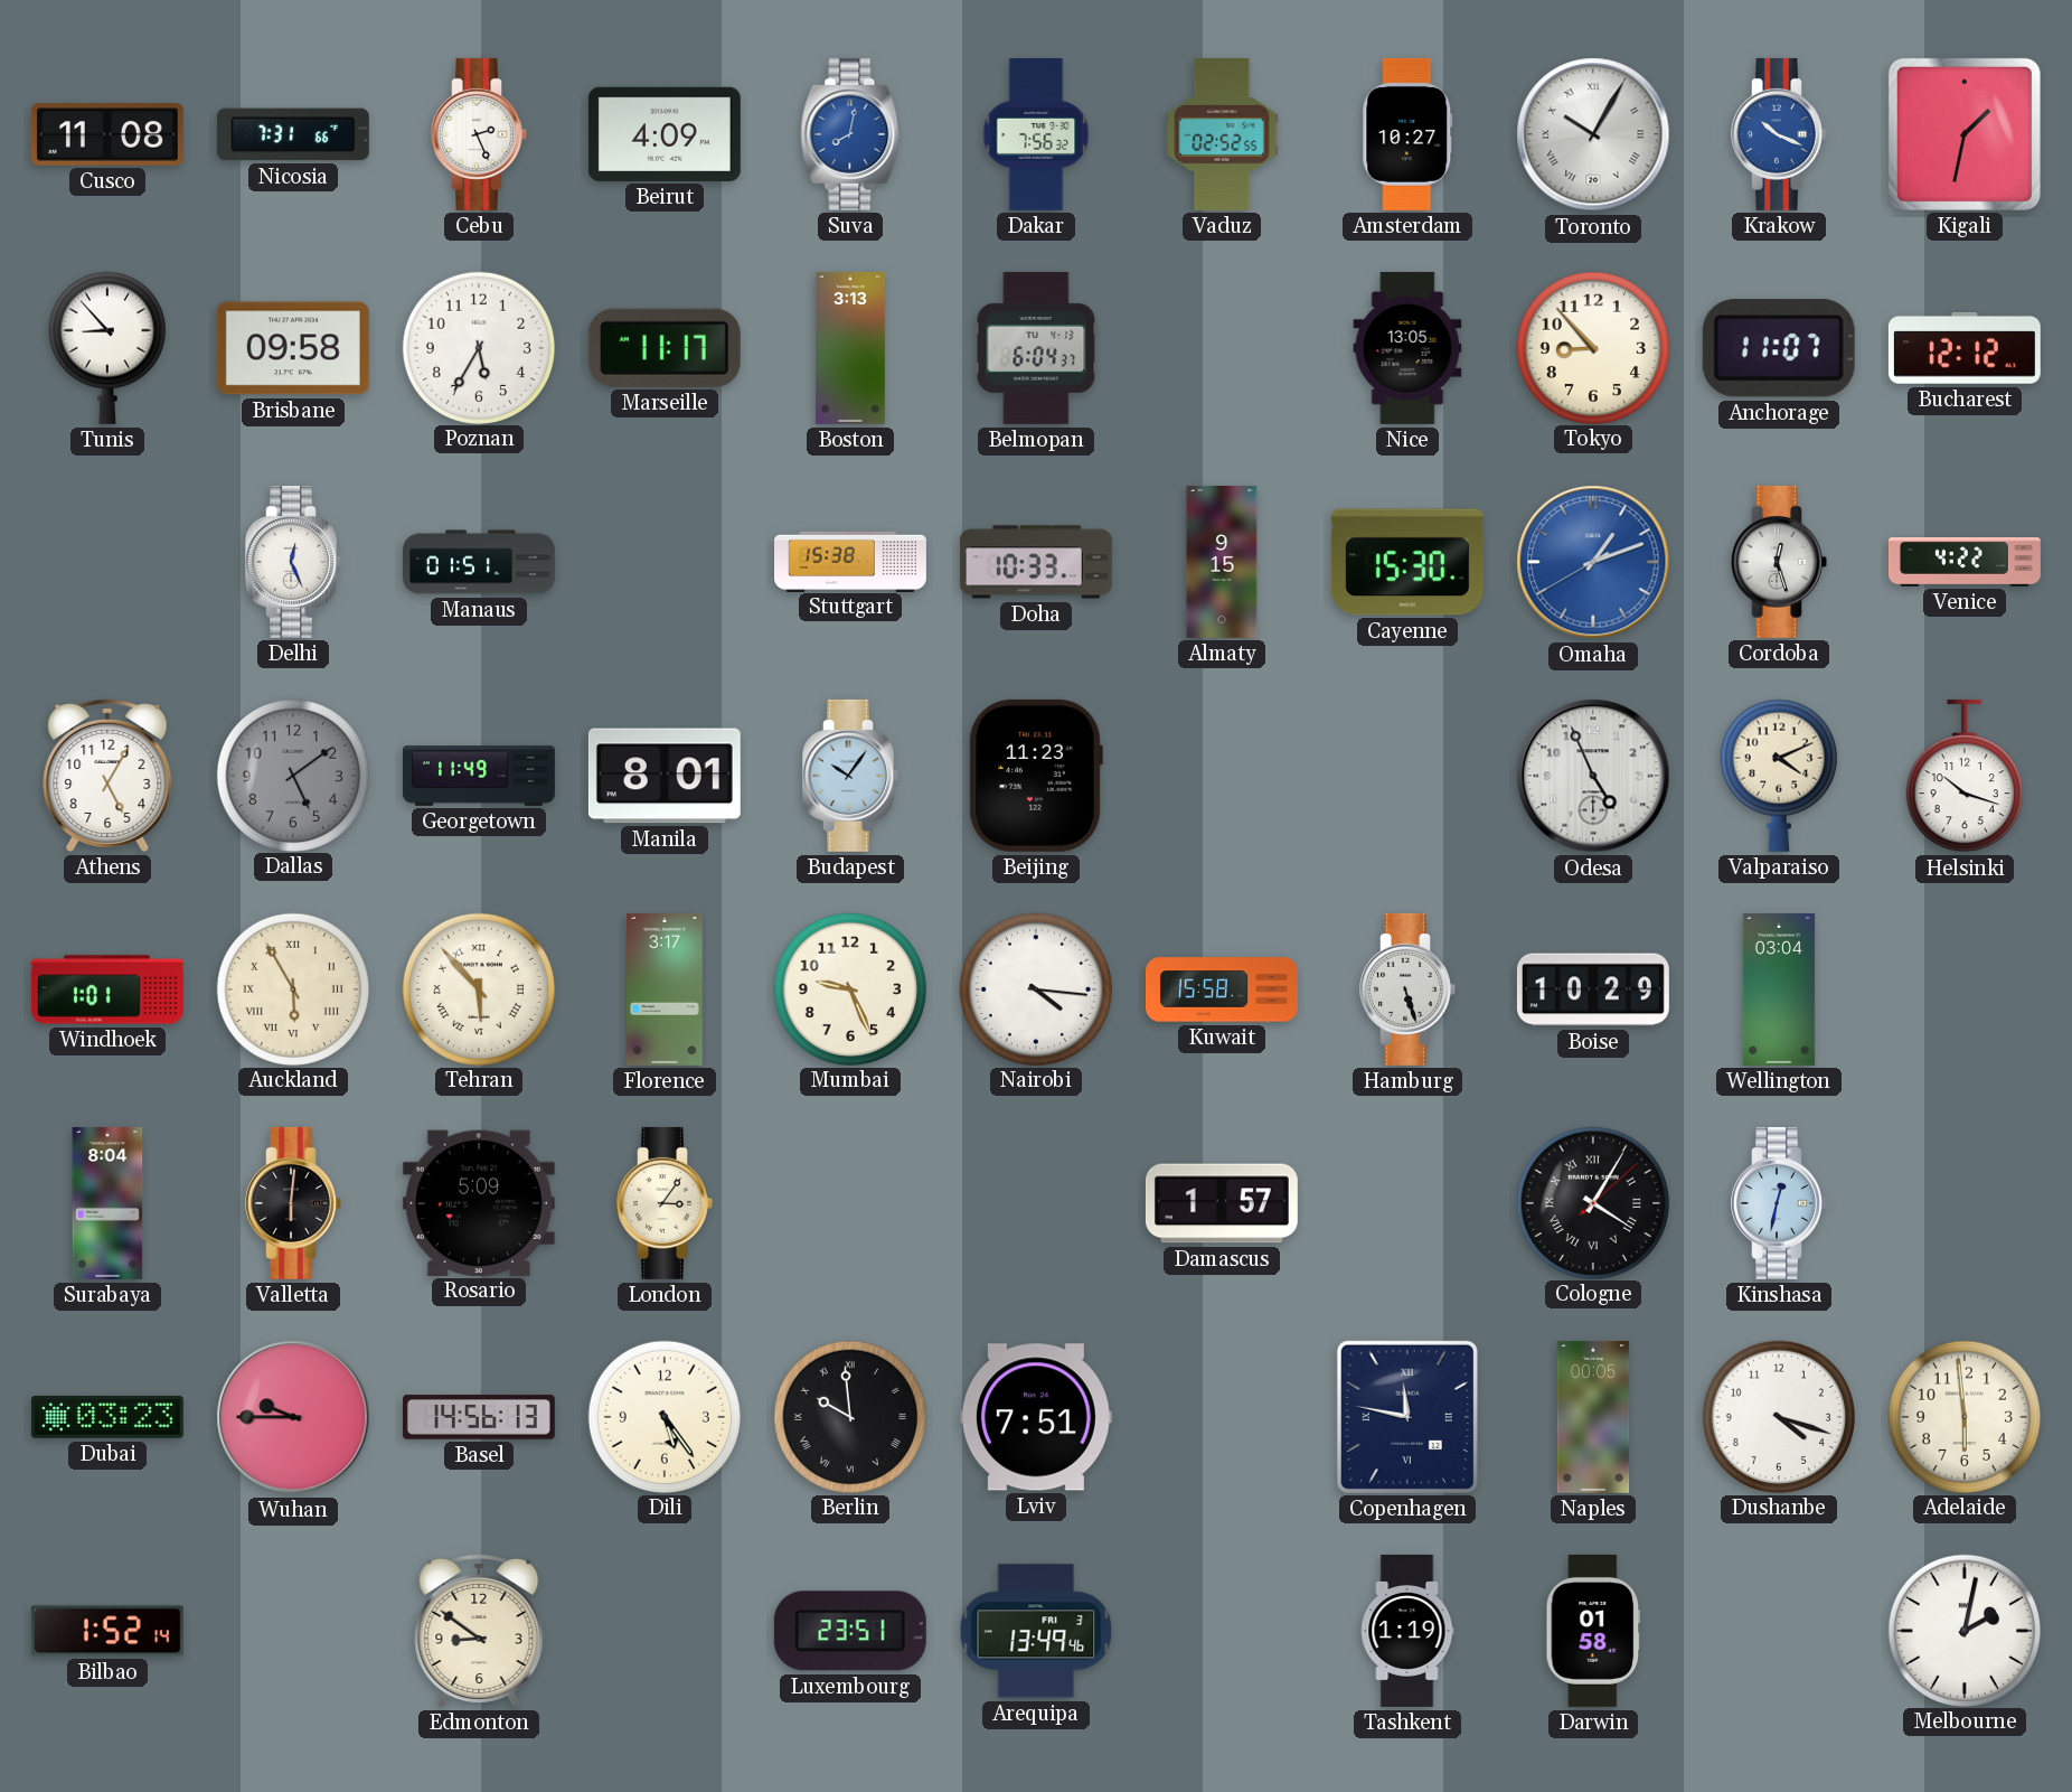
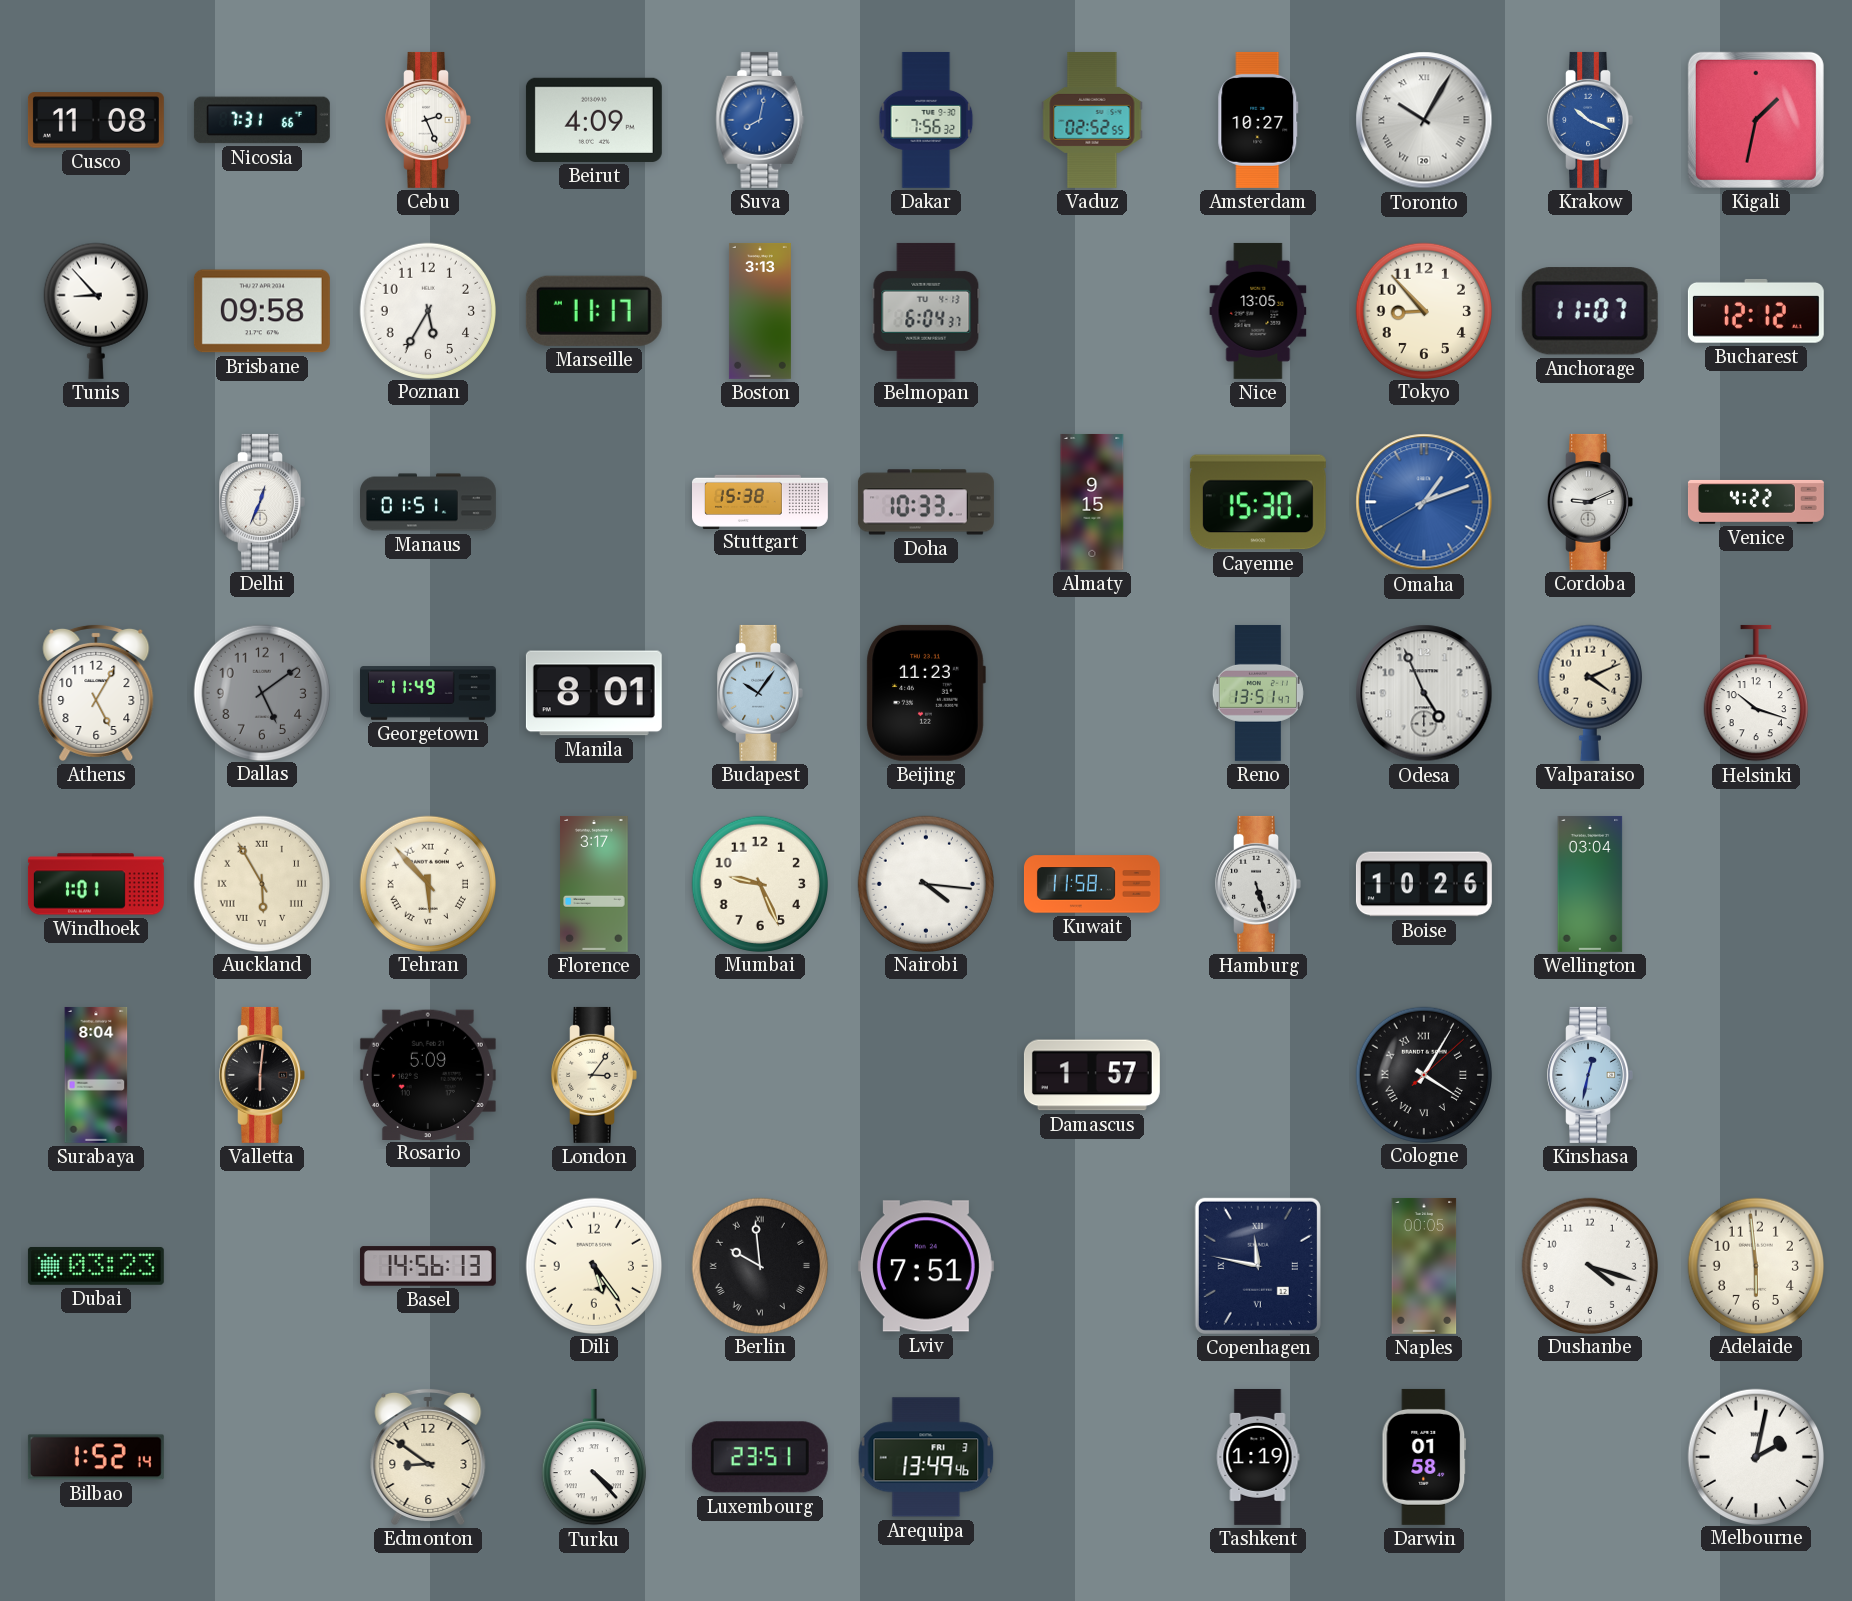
Delhi: 12:26 -> 12:34
Cordoba: 12:27 -> 9:11
Reno: none -> 13:51
Kuwait: 15:58 -> 11:58
Boise: 10:29 -> 10:26
Wuhan: 9:45 -> none
Turku: none -> 4:23
